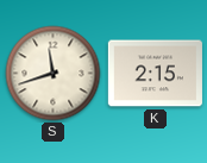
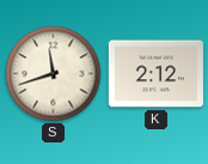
K: 2:15 -> 2:12
